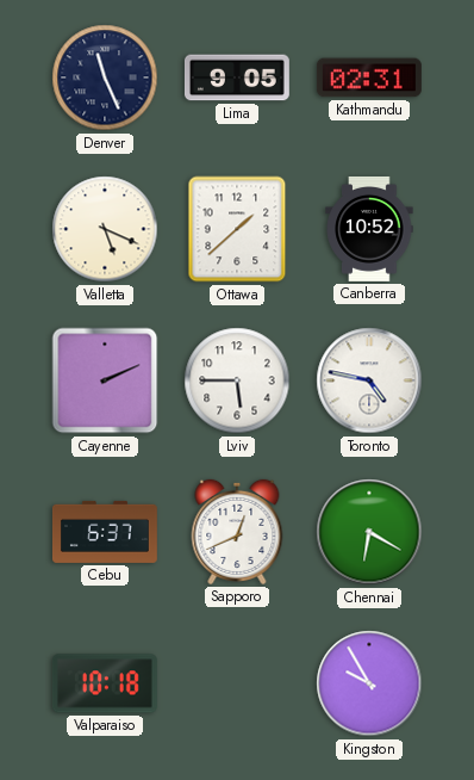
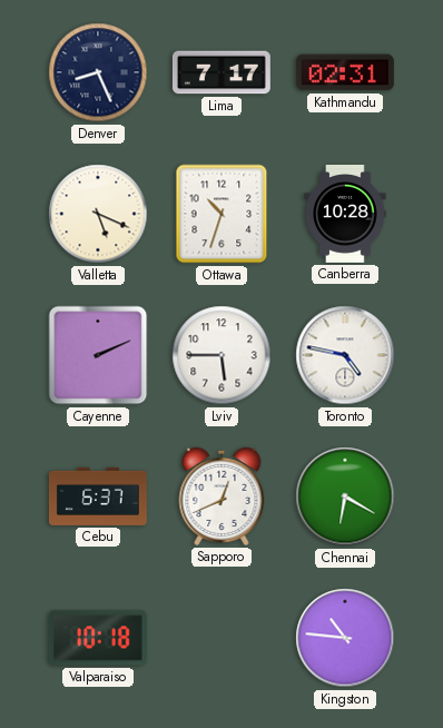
Denver: 11:26 -> 8:26
Lima: 9:05 -> 7:17
Ottawa: 1:38 -> 10:33
Canberra: 10:52 -> 10:28
Kingston: 9:55 -> 10:46
